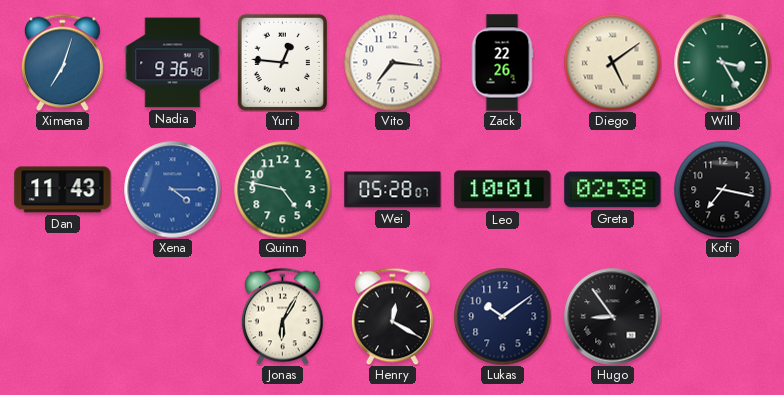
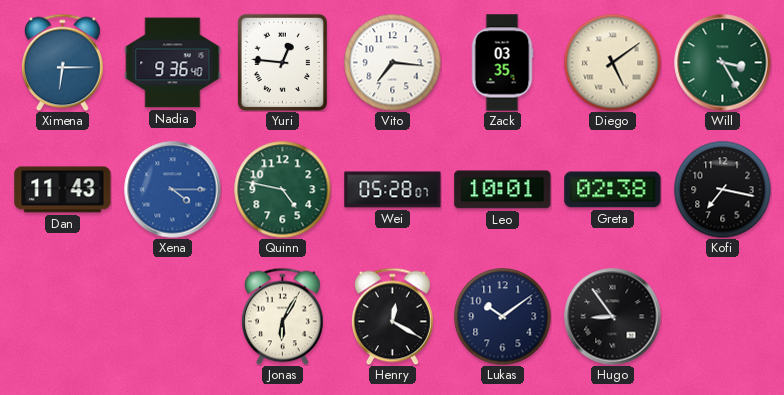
Ximena: 7:03 -> 6:15
Zack: 22:26 -> 03:35
